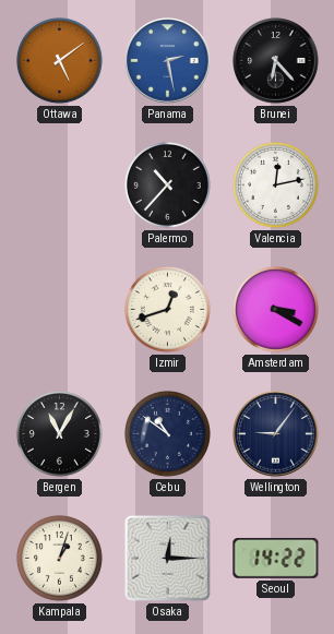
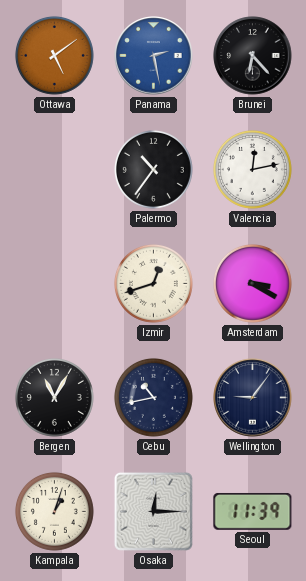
Palermo: 10:37 -> 10:36
Cebu: 10:51 -> 10:43
Seoul: 14:22 -> 11:39
